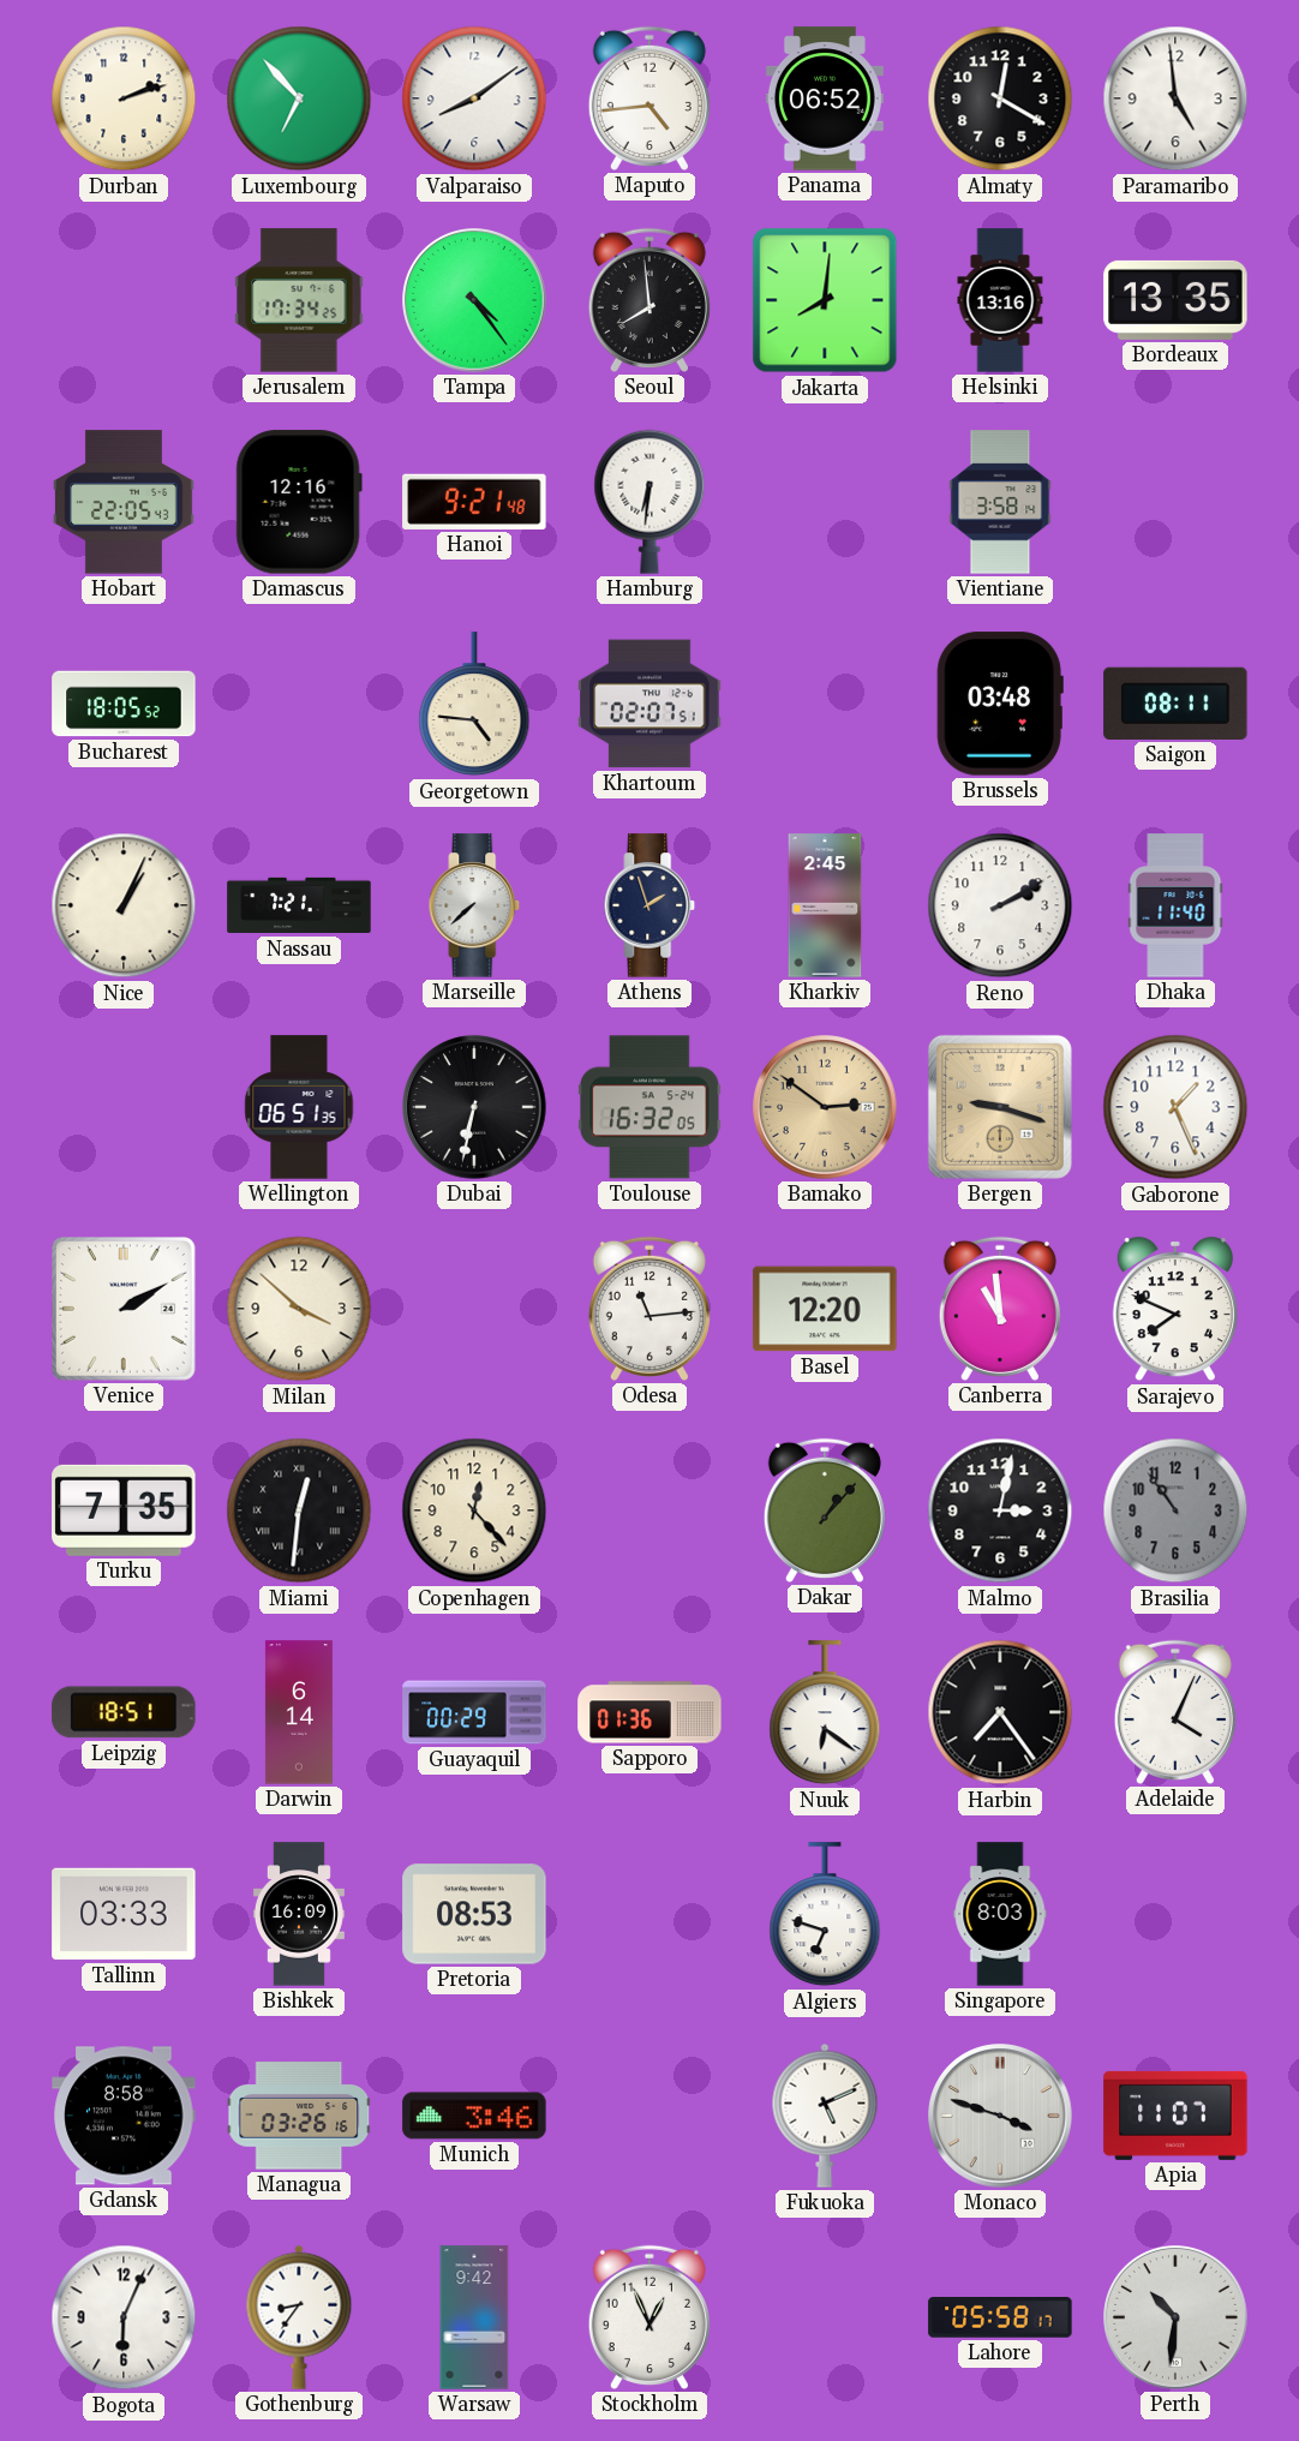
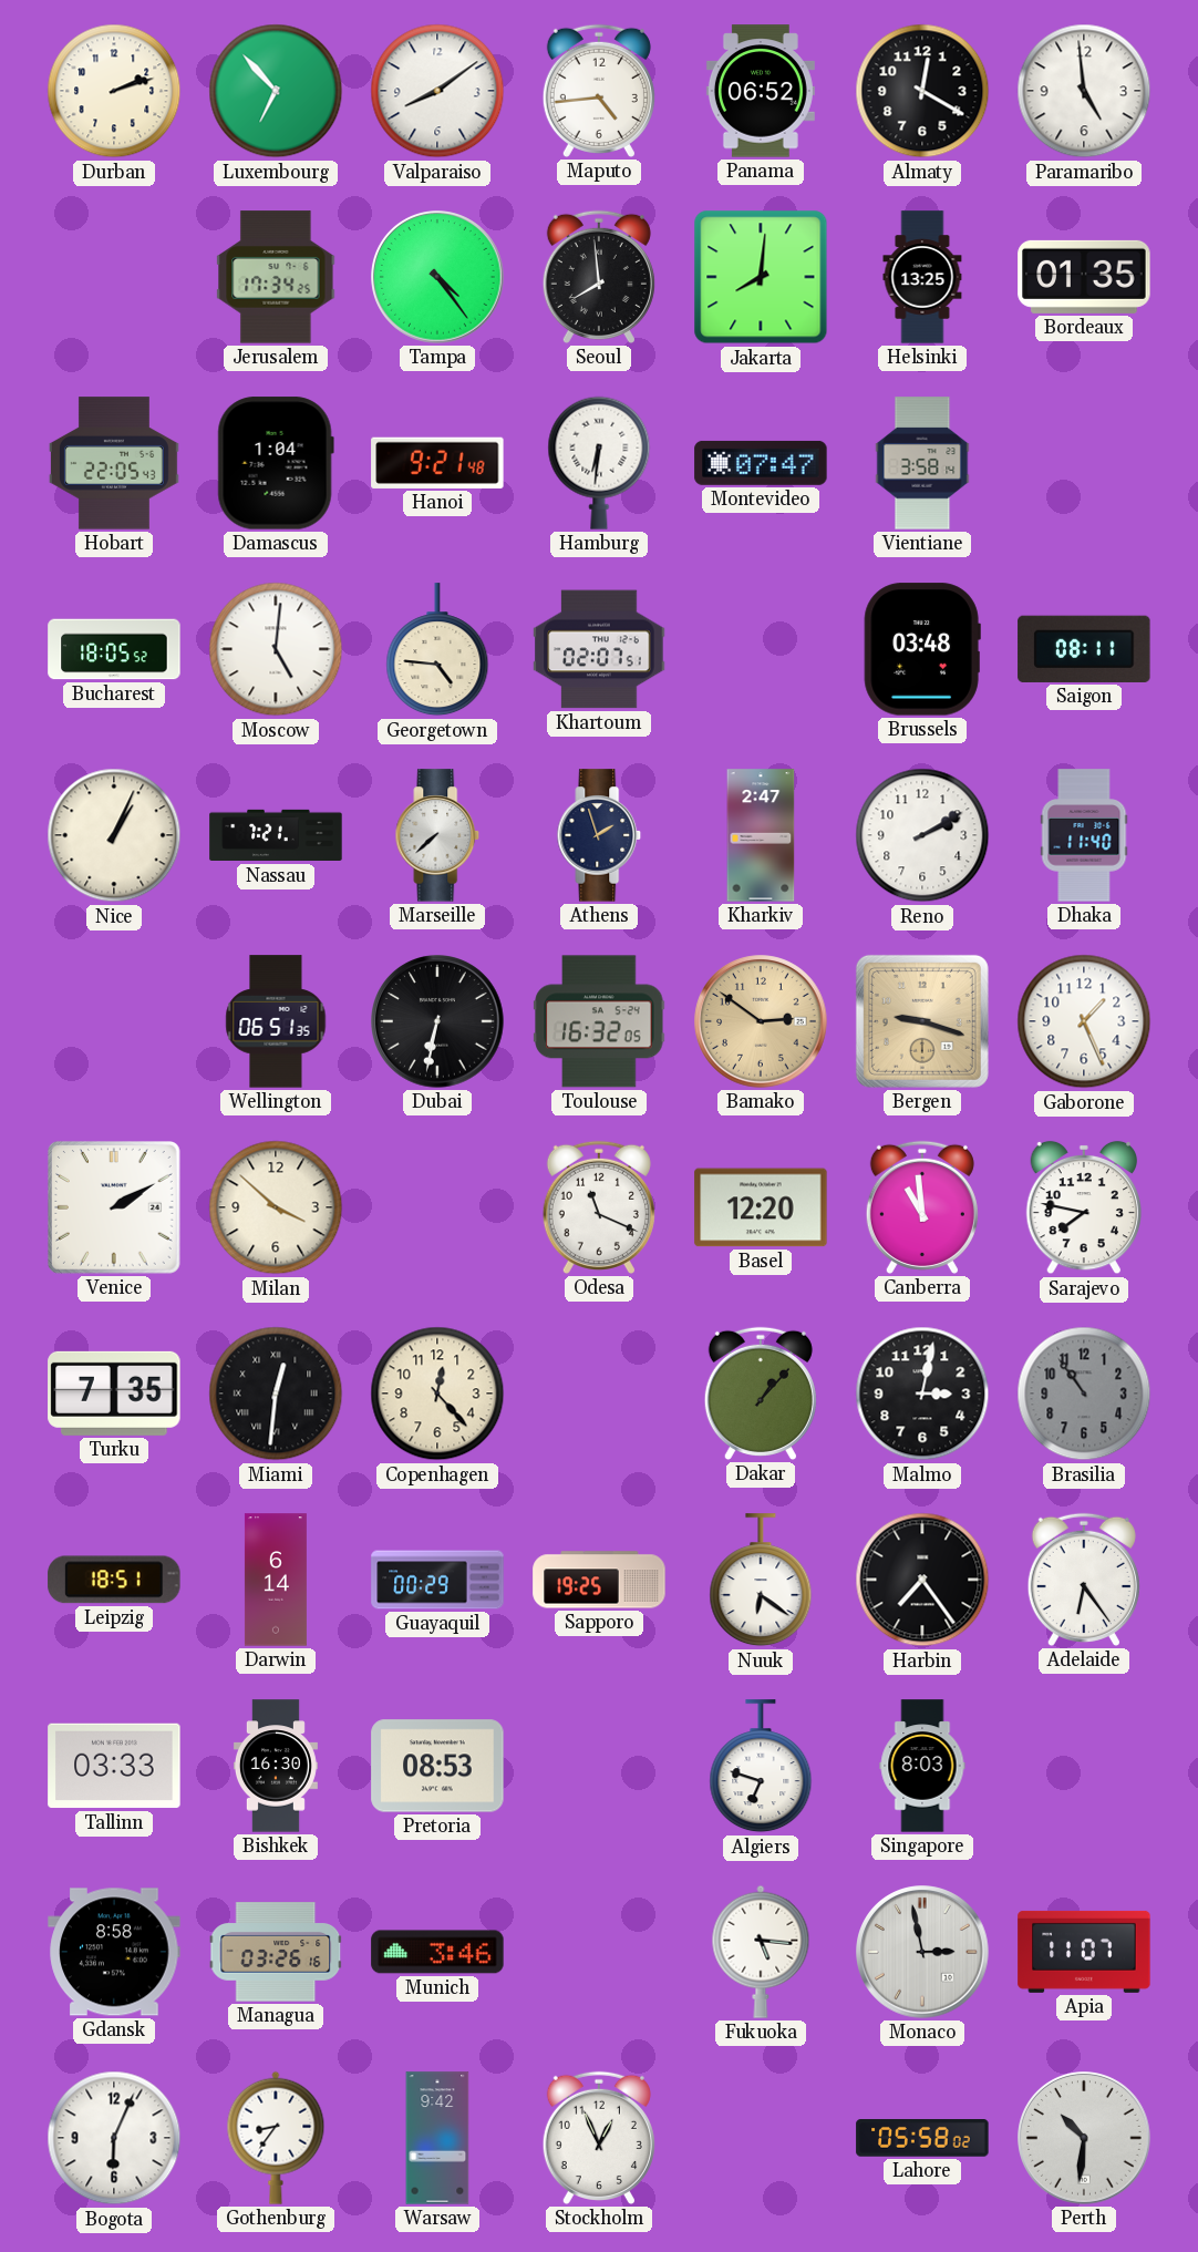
Helsinki: 13:16 -> 13:25
Bordeaux: 13:35 -> 01:35
Damascus: 12:16 -> 1:04
Montevideo: none -> 07:47
Moscow: none -> 5:01
Kharkiv: 2:45 -> 2:47
Odesa: 11:14 -> 11:19
Sarajevo: 7:49 -> 7:47
Sapporo: 01:36 -> 19:25
Adelaide: 4:04 -> 6:24
Bishkek: 16:09 -> 16:30
Fukuoka: 5:11 -> 5:16
Monaco: 3:48 -> 2:58
Lahore: 05:58:17 -> 05:58:02
